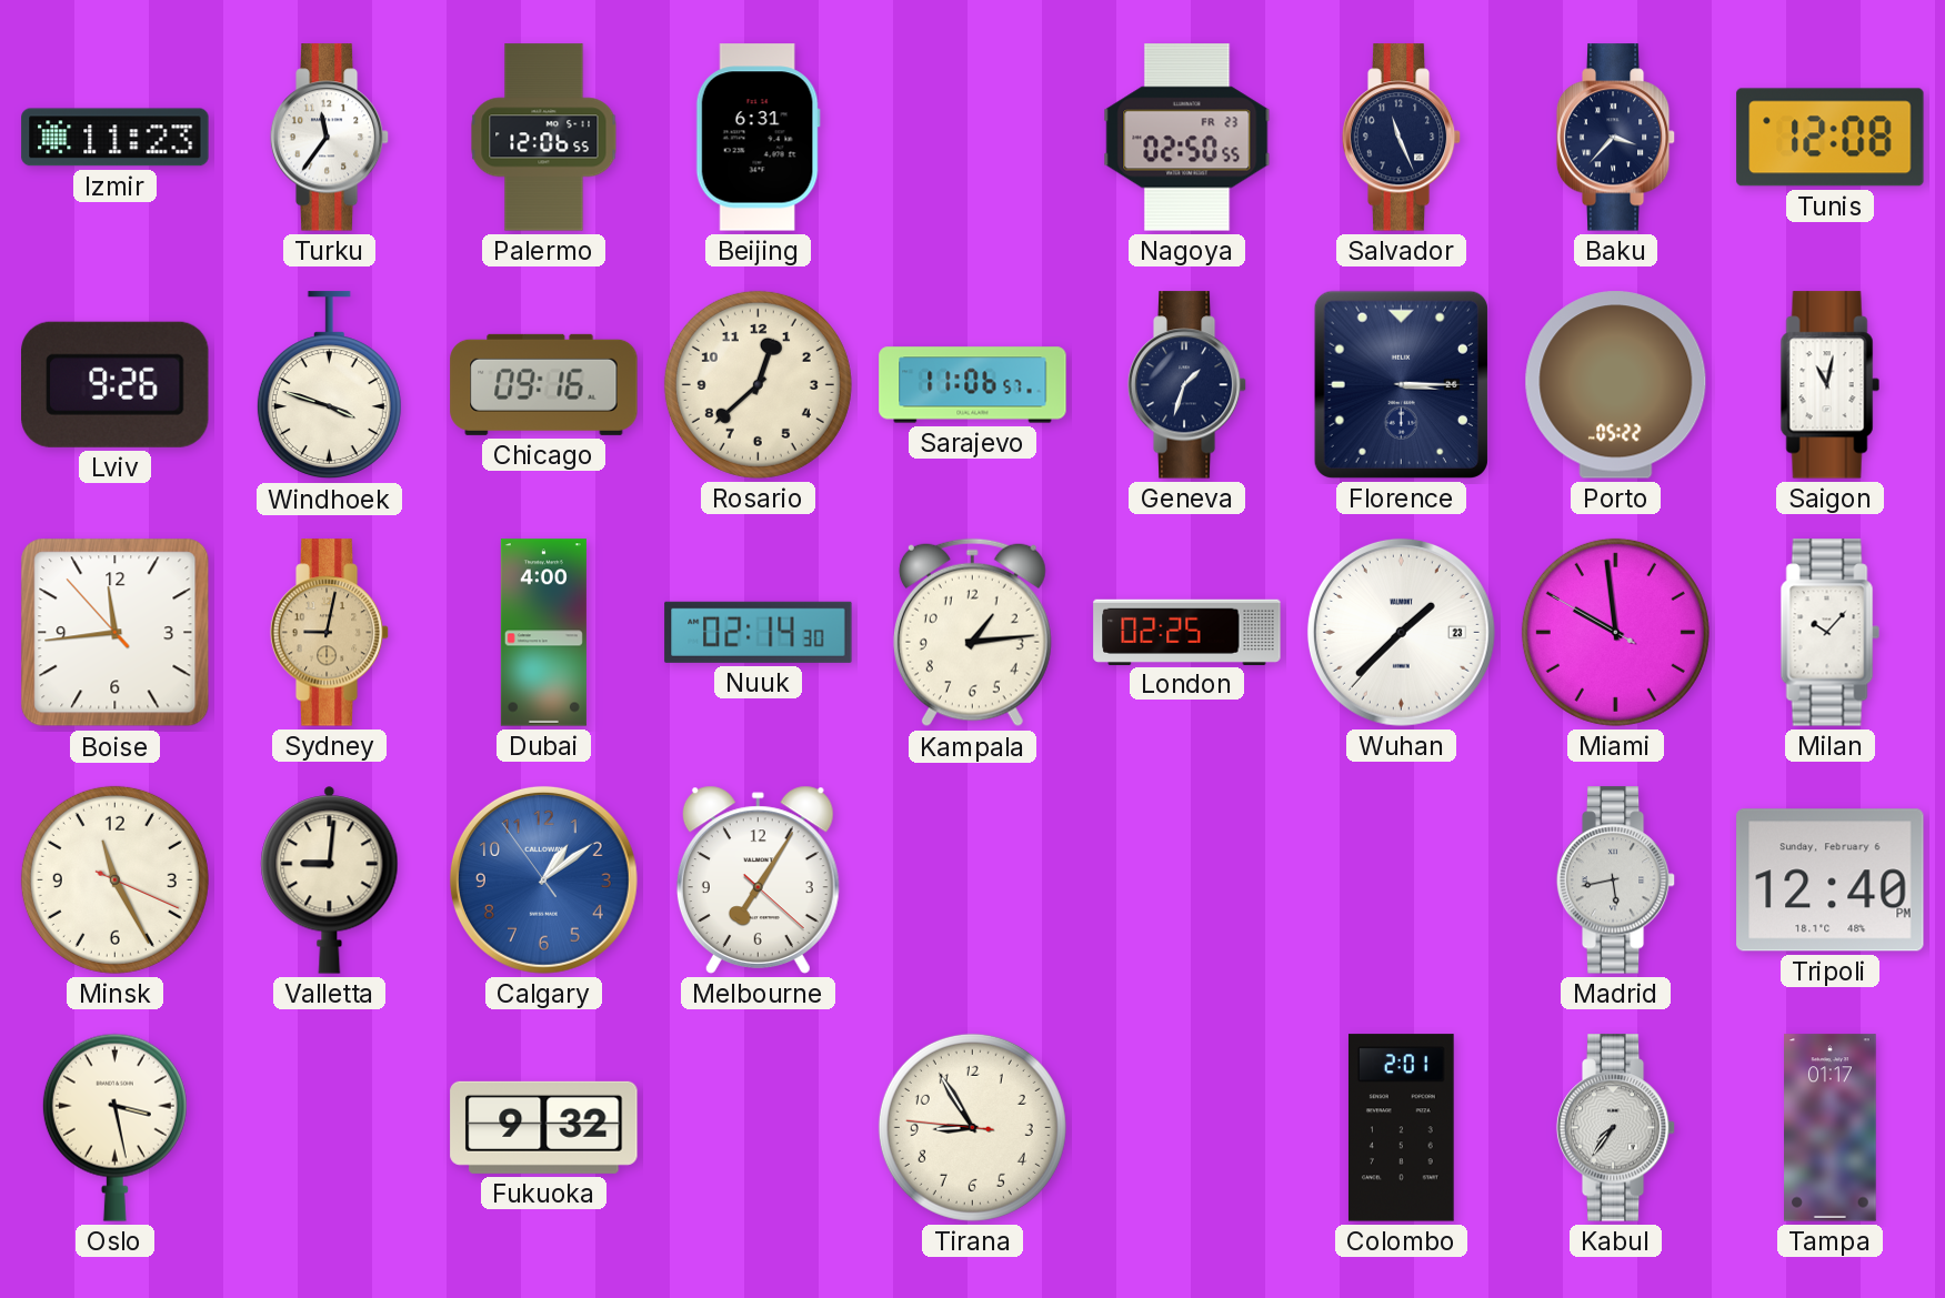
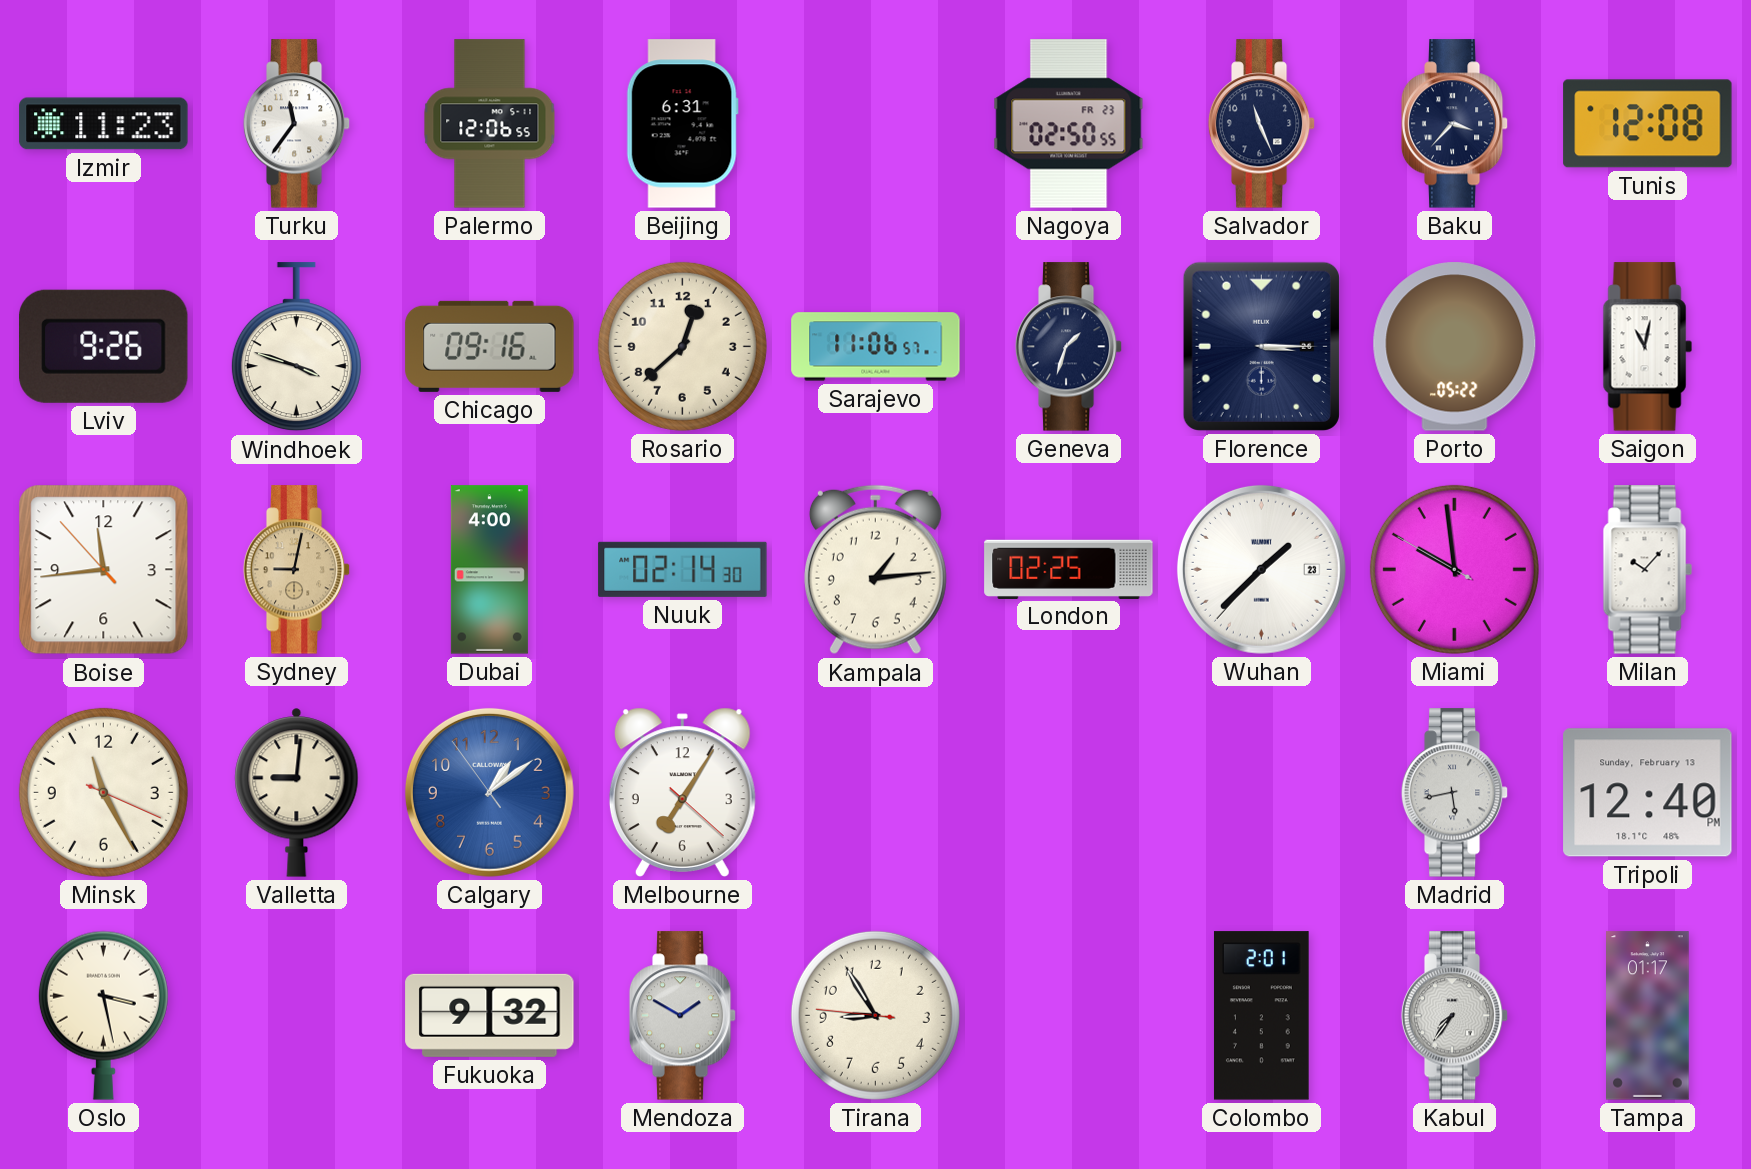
Tripoli date: Sunday, February 6 -> Sunday, February 13
Mendoza: none -> 1:50
